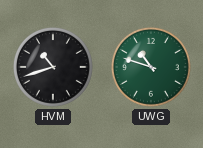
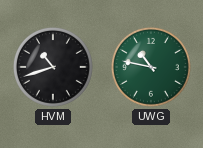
UWG: 10:48 -> 10:47
